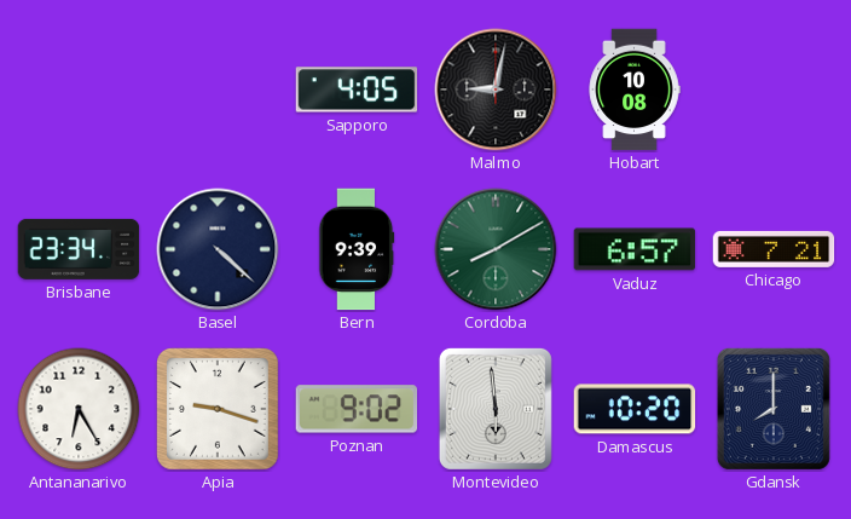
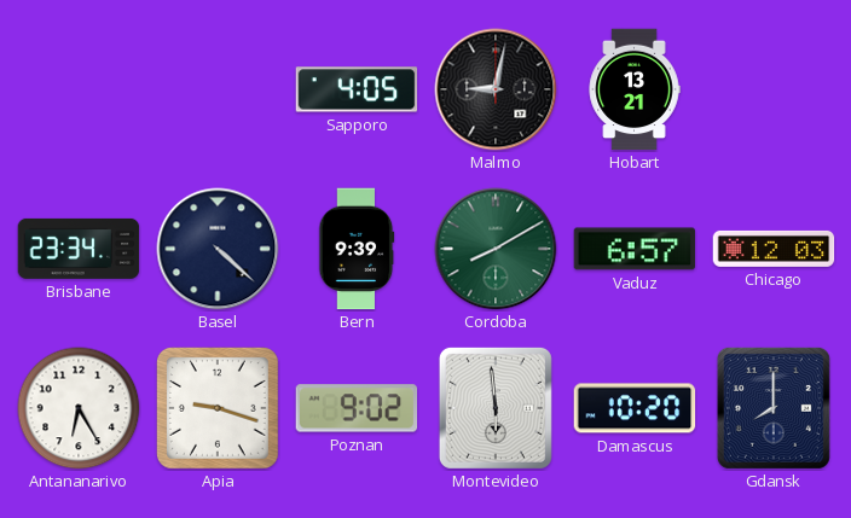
Hobart: 10:08 -> 13:21
Chicago: 7:21 -> 12:03
